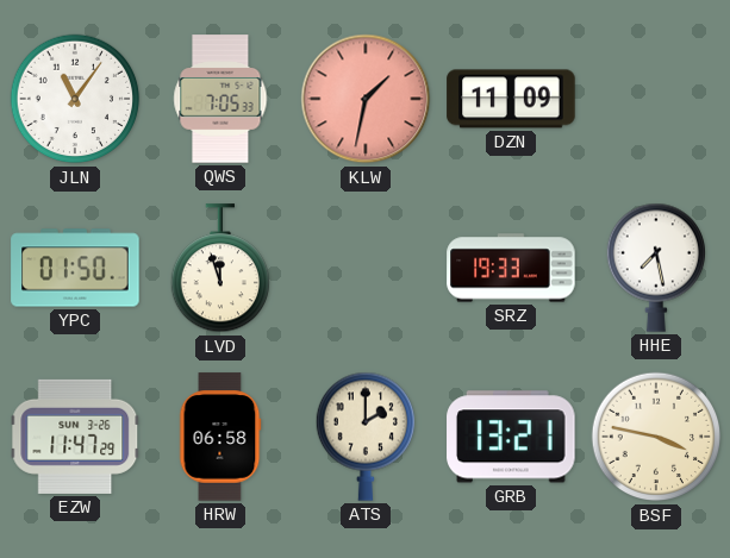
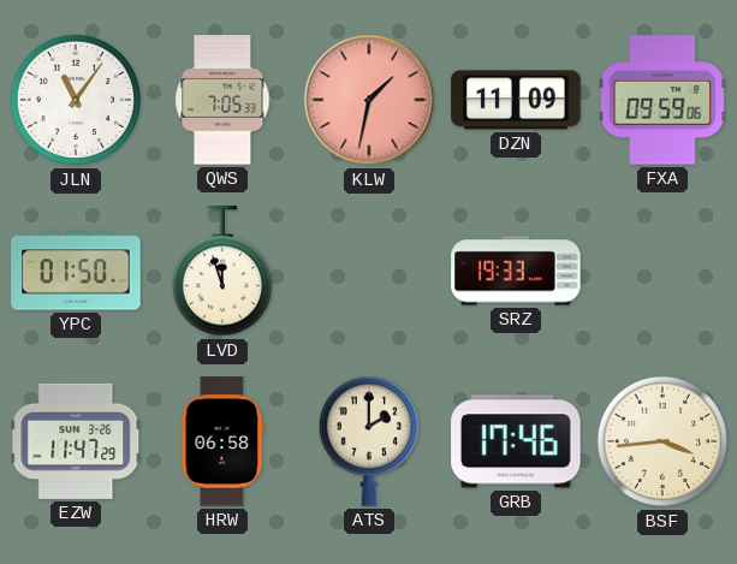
FXA: none -> 09:59
HHE: 7:28 -> none
GRB: 13:21 -> 17:46
BSF: 3:47 -> 3:44
